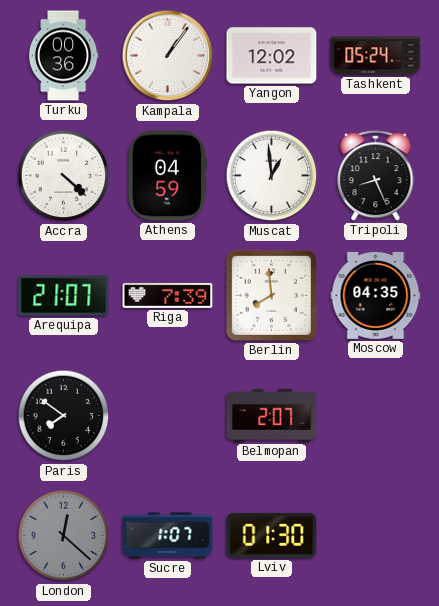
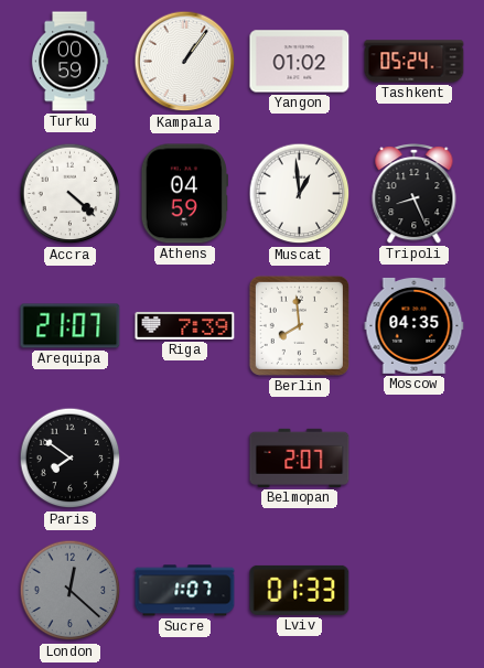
Turku: 00:36 -> 00:59
Yangon: 12:02 -> 01:02
Lviv: 01:30 -> 01:33
